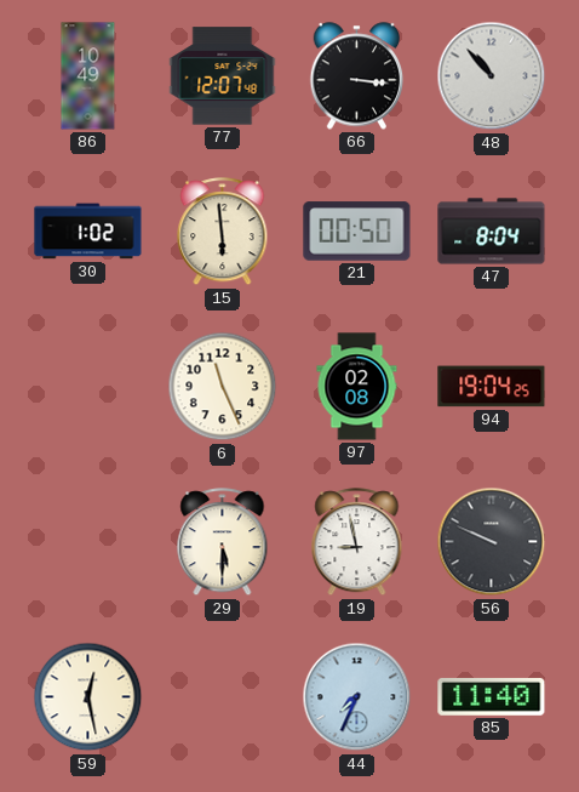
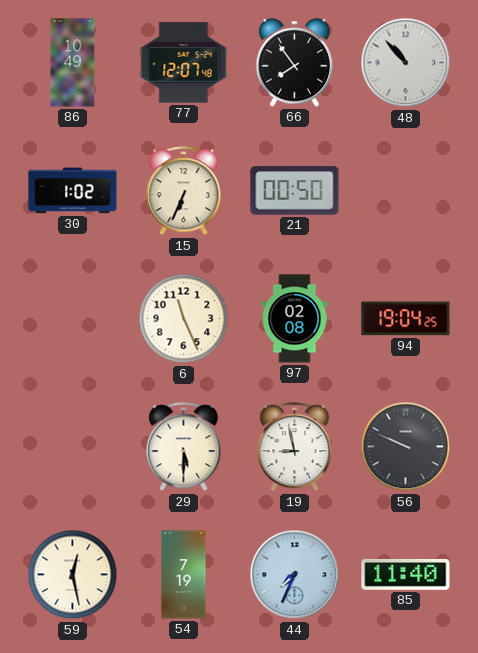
66: 3:16 -> 7:54
15: 5:59 -> 6:34
47: 8:04 -> none
54: none -> 7:19
